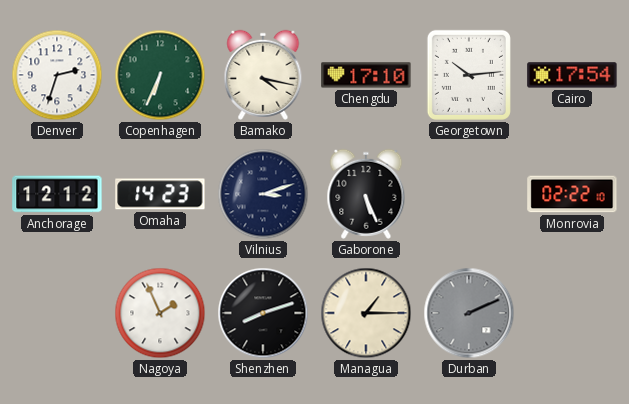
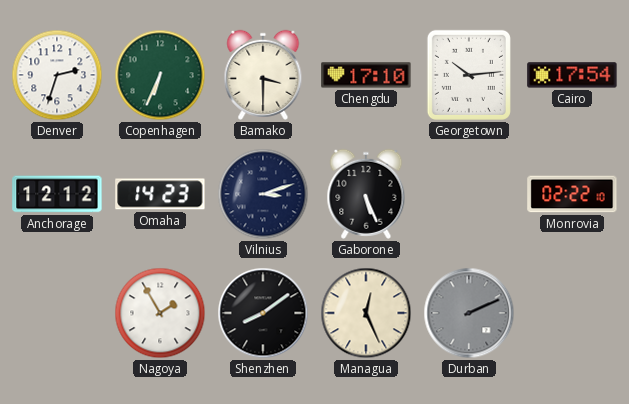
Bamako: 4:17 -> 3:30
Nagoya: 1:56 -> 1:55
Shenzhen: 8:12 -> 8:09
Managua: 1:15 -> 12:26
